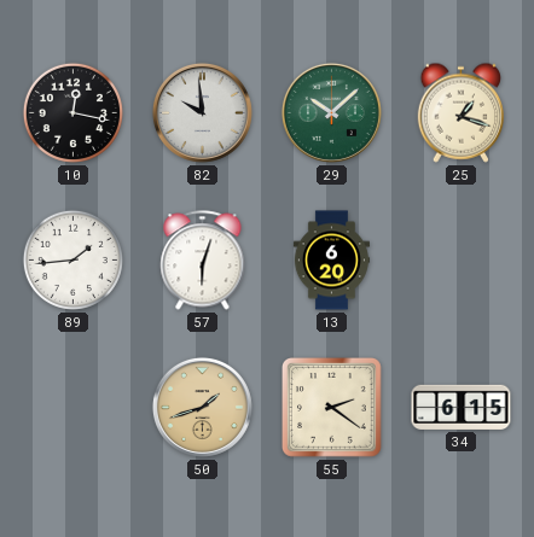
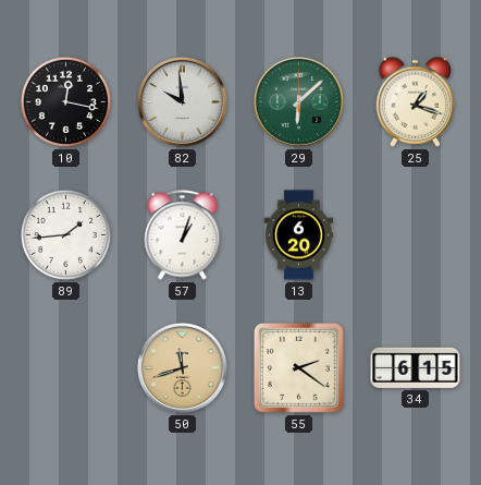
29: 10:08 -> 6:08
57: 6:03 -> 1:03
50: 1:42 -> 11:42
